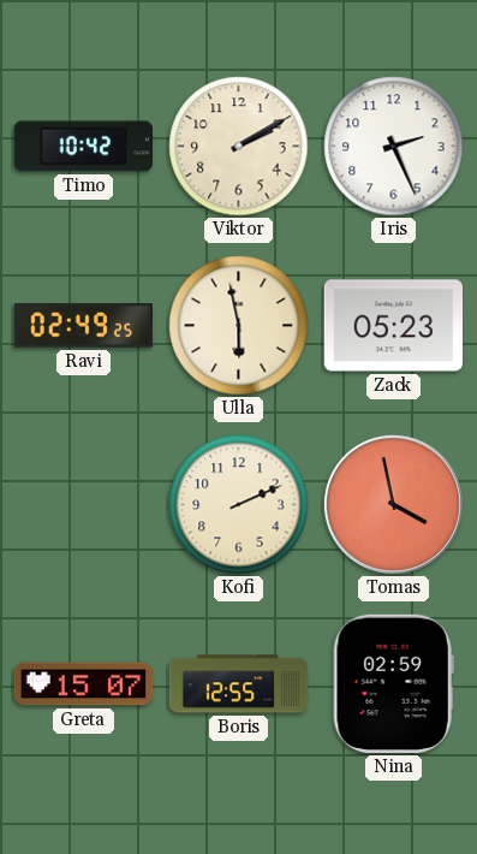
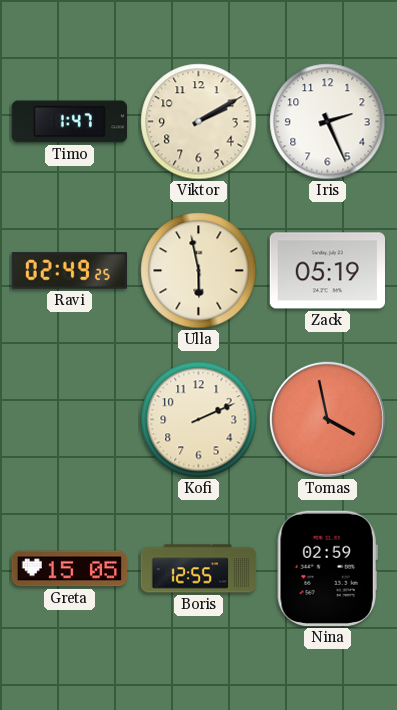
Timo: 10:42 -> 1:47
Zack: 05:23 -> 05:19
Greta: 15:07 -> 15:05
